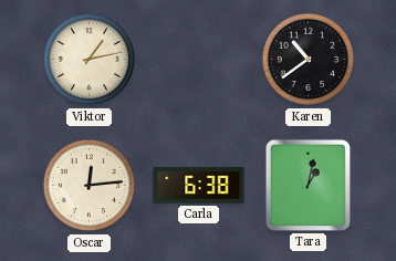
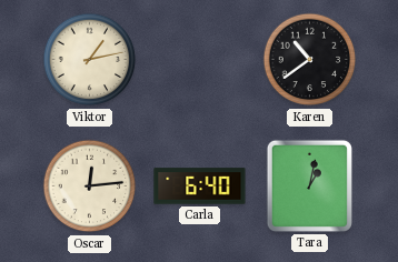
Carla: 6:38 -> 6:40
